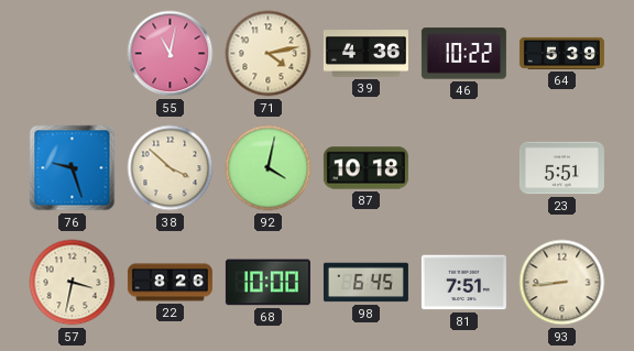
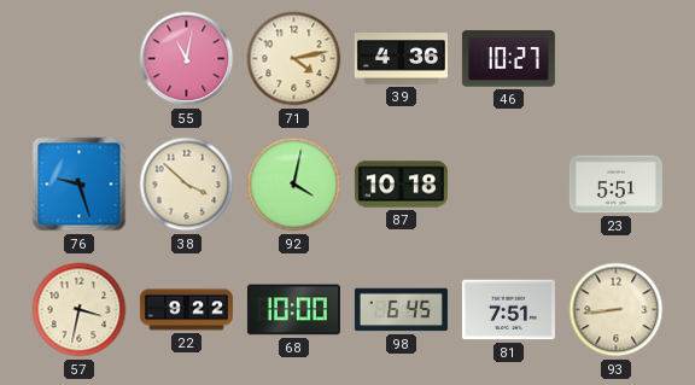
46: 10:22 -> 10:27
64: 5:39 -> none
22: 8:26 -> 9:22
